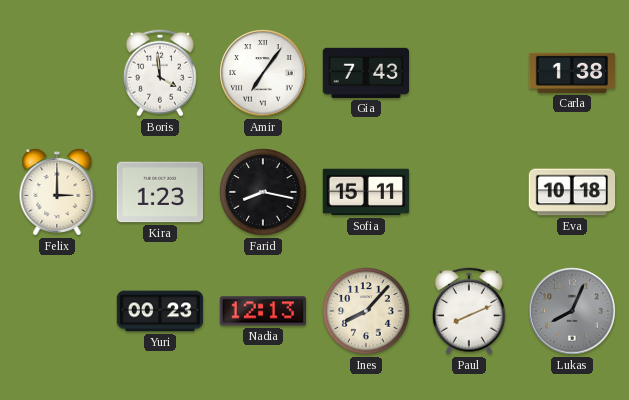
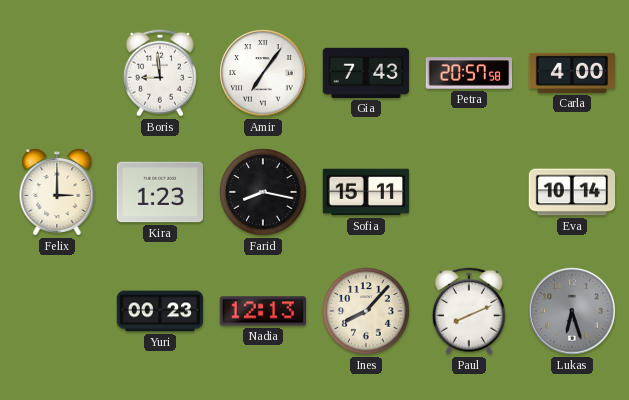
Boris: 3:59 -> 8:59
Petra: none -> 20:57
Carla: 1:38 -> 4:00
Eva: 10:18 -> 10:14
Lukas: 8:04 -> 6:27
